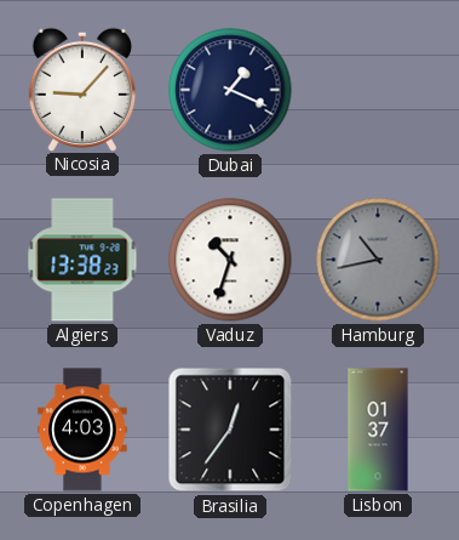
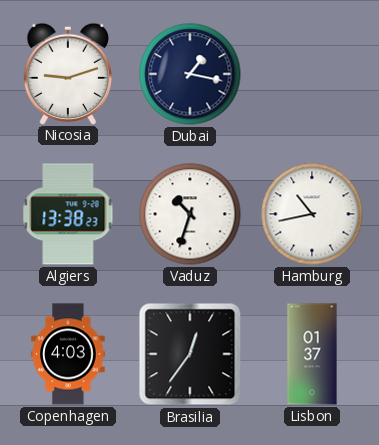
Nicosia: 9:07 -> 9:12
Dubai: 1:19 -> 1:17
Hamburg dial: grey -> white
